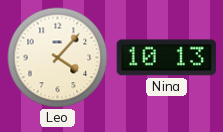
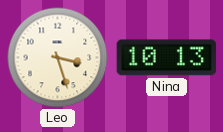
Leo: 4:07 -> 3:27
